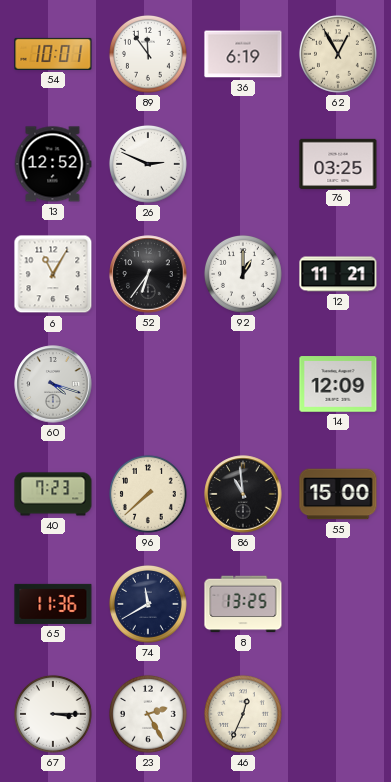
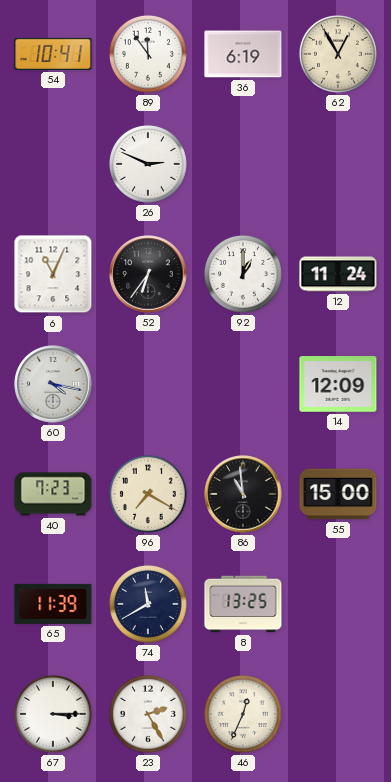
54: 10:01 -> 10:41
13: 12:52 -> none
76: 03:25 -> none
6: 11:05 -> 11:04
12: 11:21 -> 11:24
60: 4:18 -> 4:17
96: 7:38 -> 7:20
65: 11:36 -> 11:39
